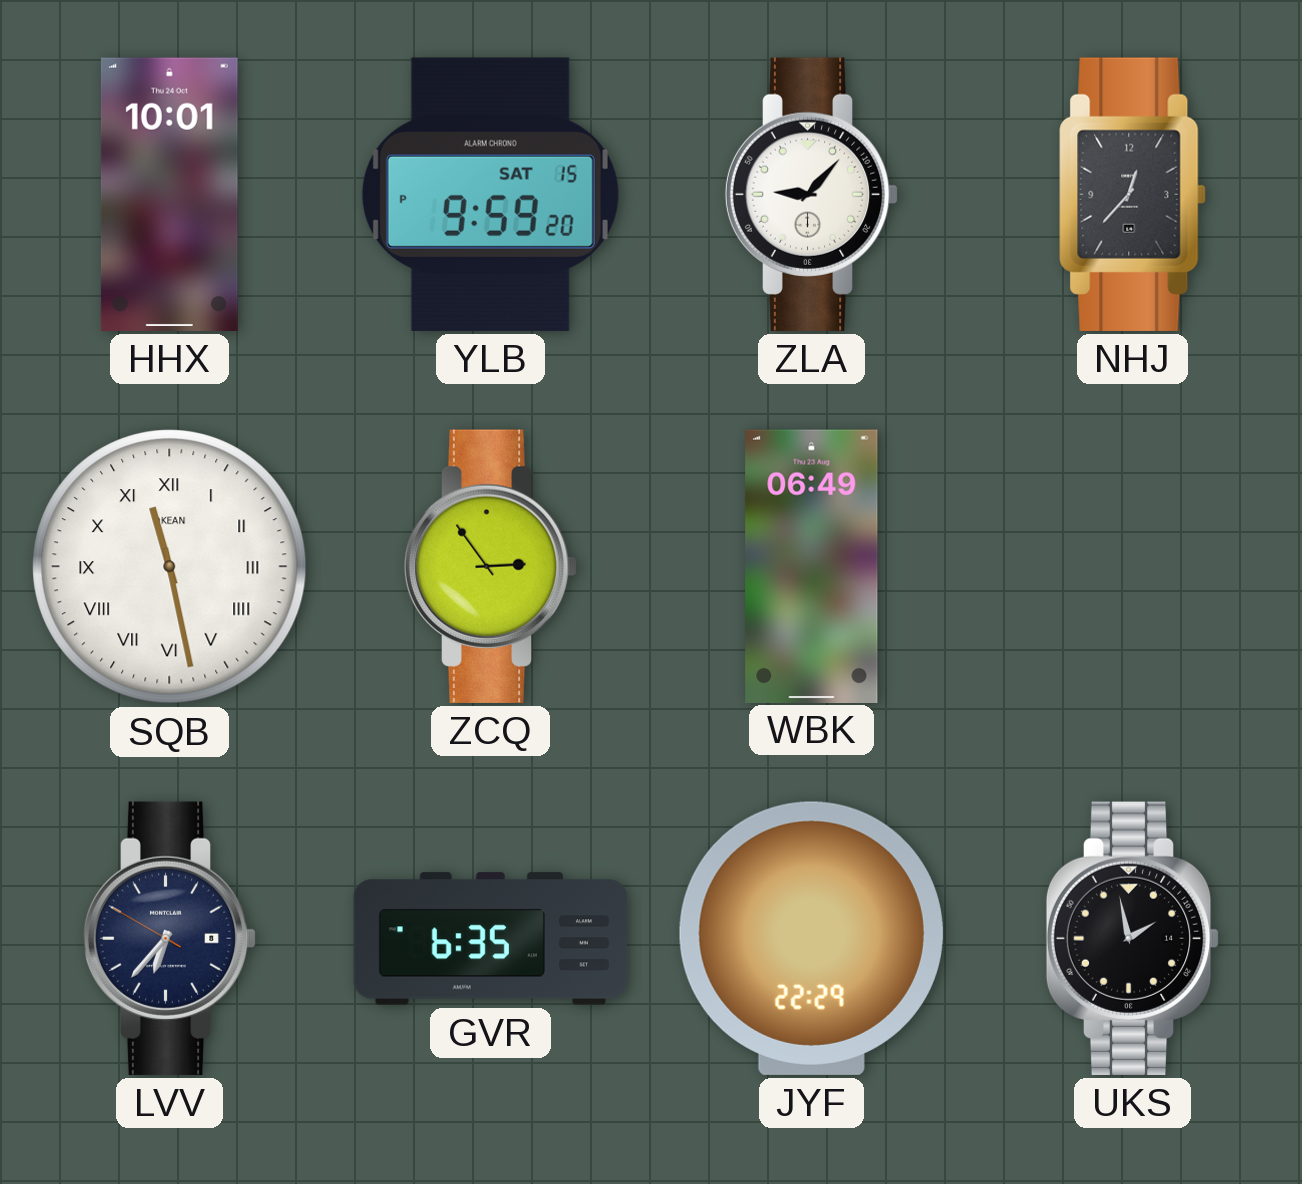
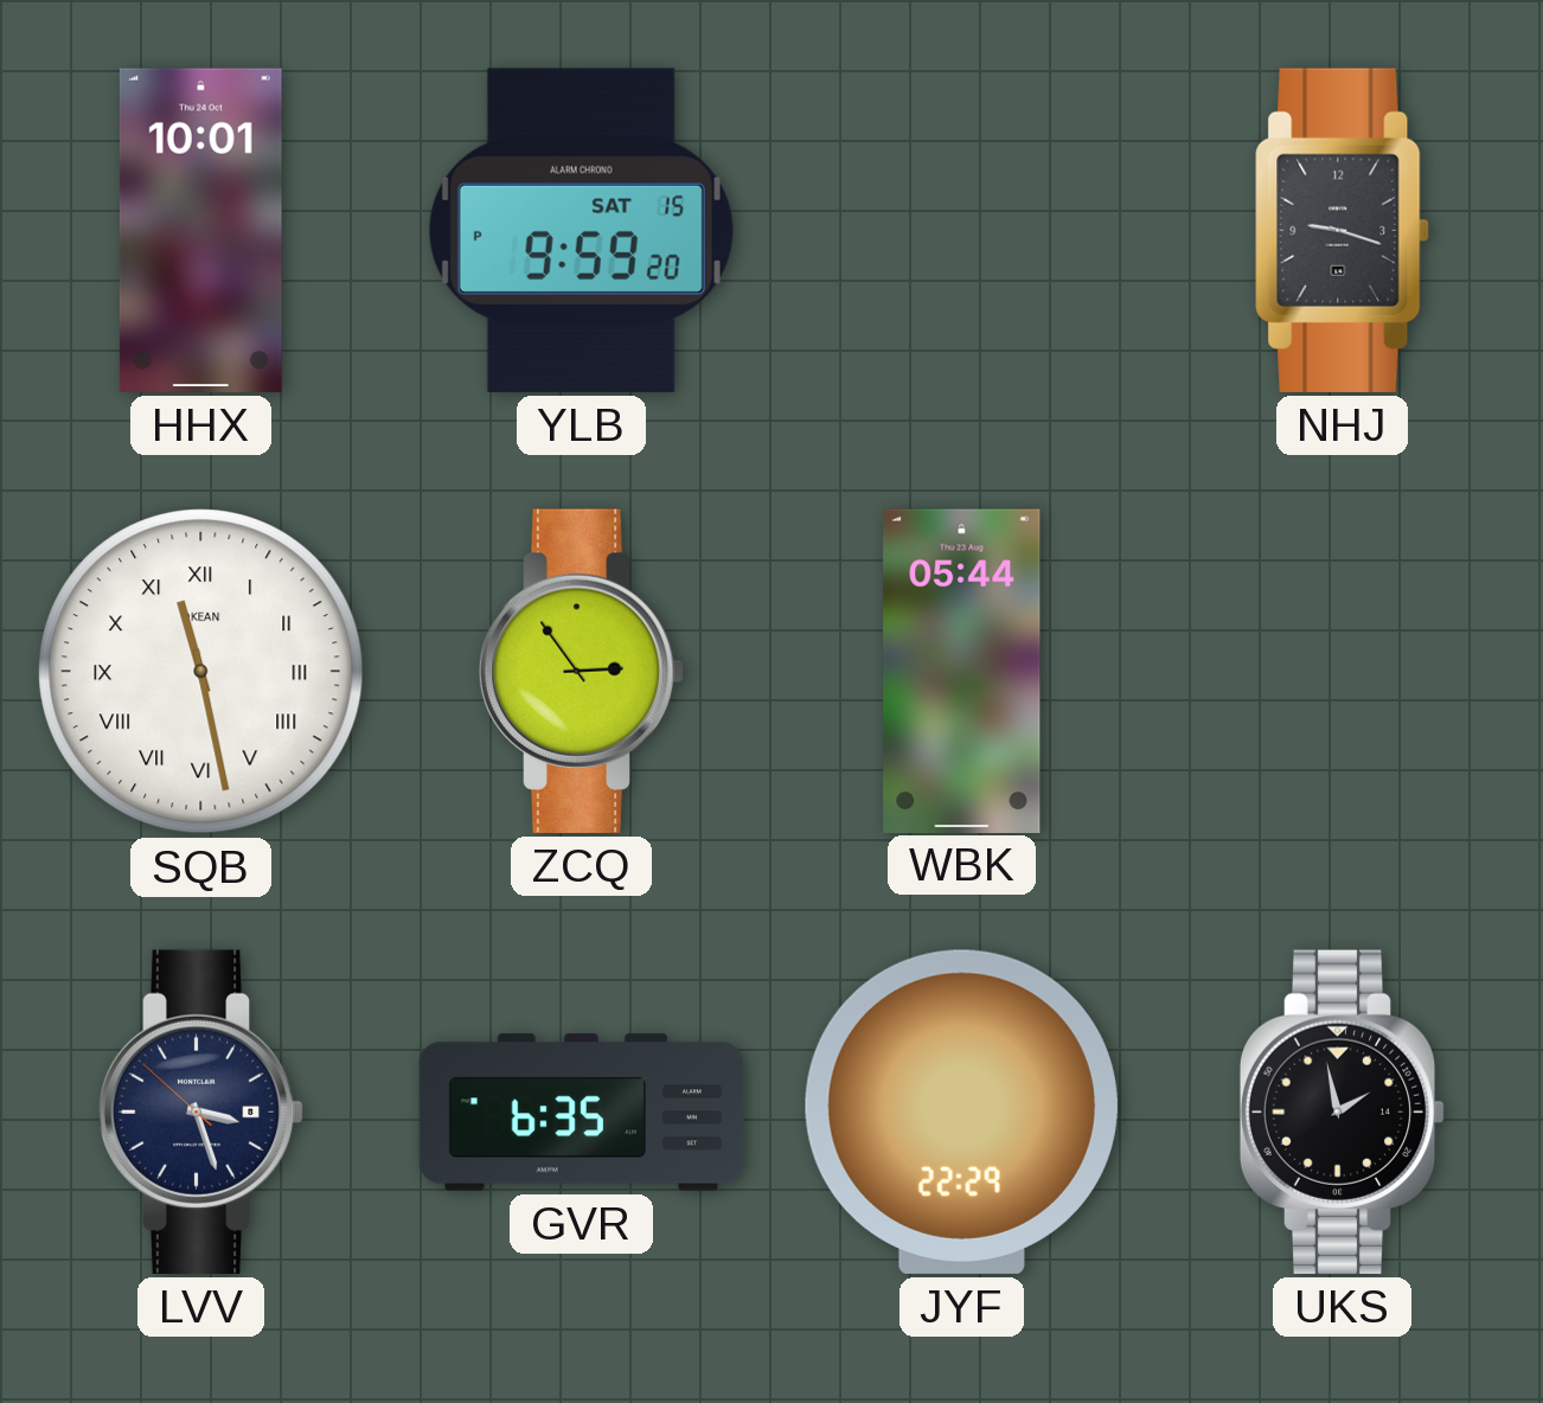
ZLA: 9:07 -> none
NHJ: 12:37 -> 9:18
WBK: 06:49 -> 05:44
LVV: 6:36 -> 3:26
